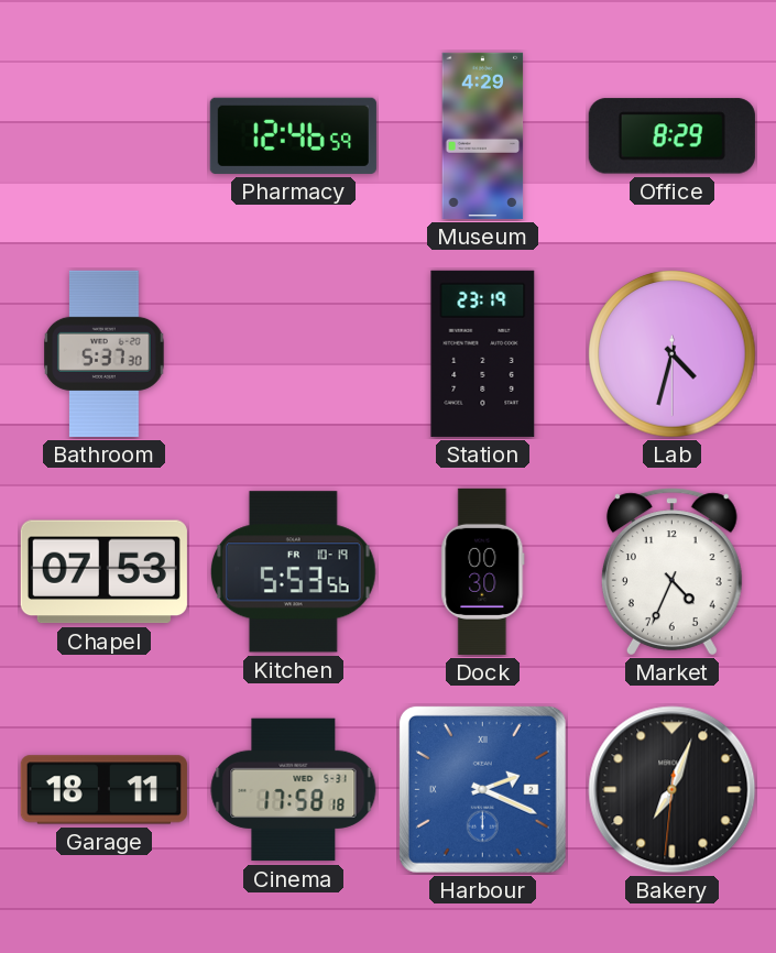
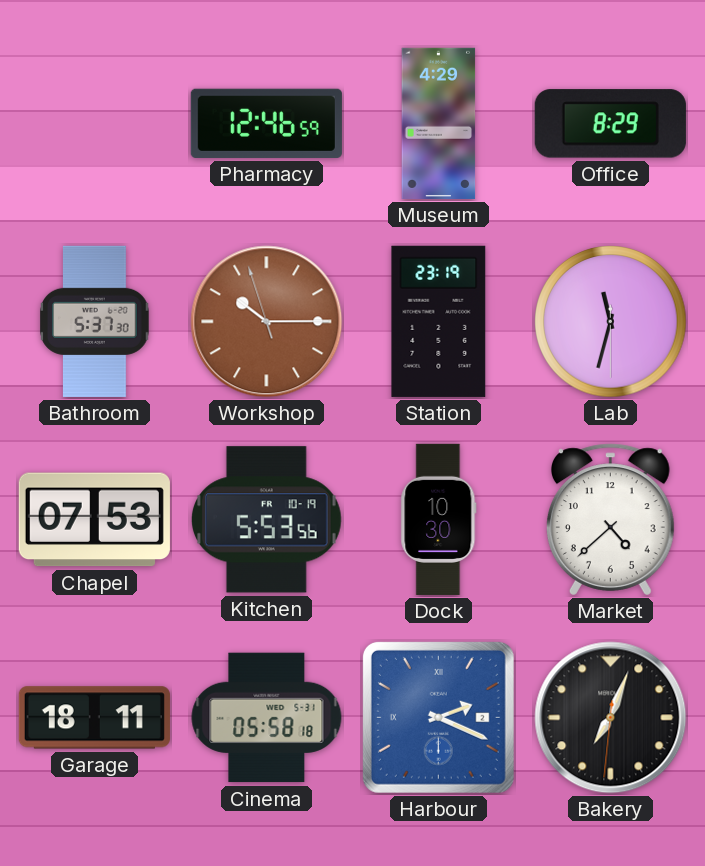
Workshop: none -> 10:14
Lab: 4:32 -> 11:32
Dock: 00:30 -> 10:30
Market: 4:34 -> 4:38
Cinema: 17:58 -> 05:58
